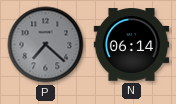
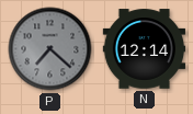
N: 06:14 -> 12:14
